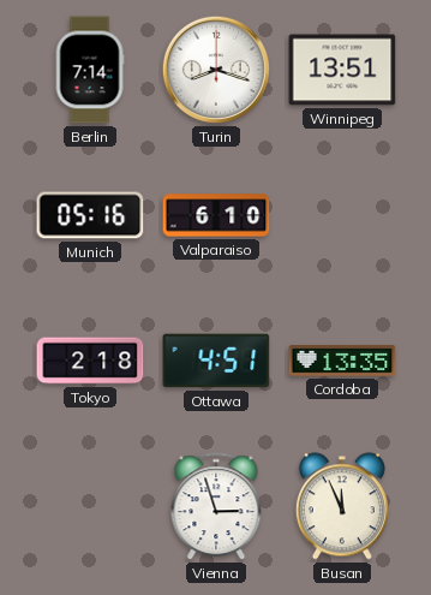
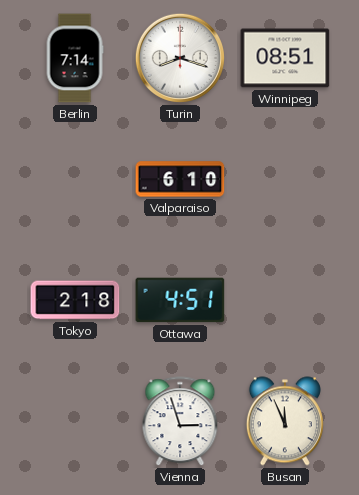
Winnipeg: 13:51 -> 08:51
Munich: 05:16 -> none
Cordoba: 13:35 -> none
